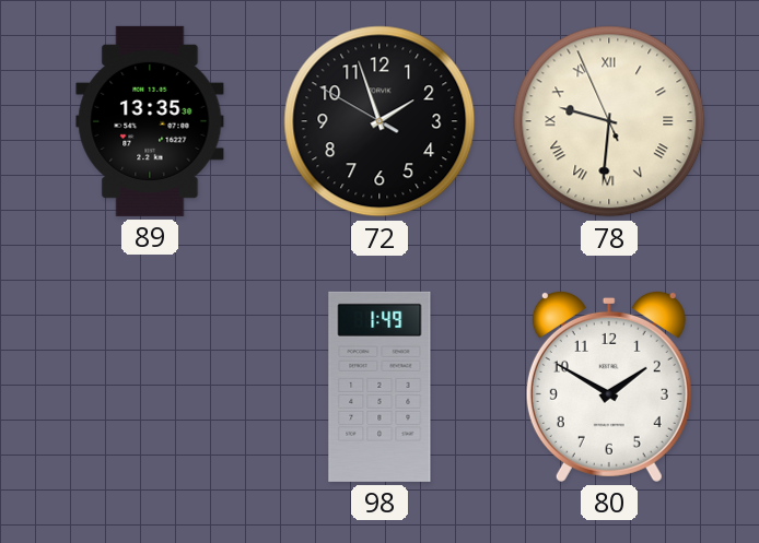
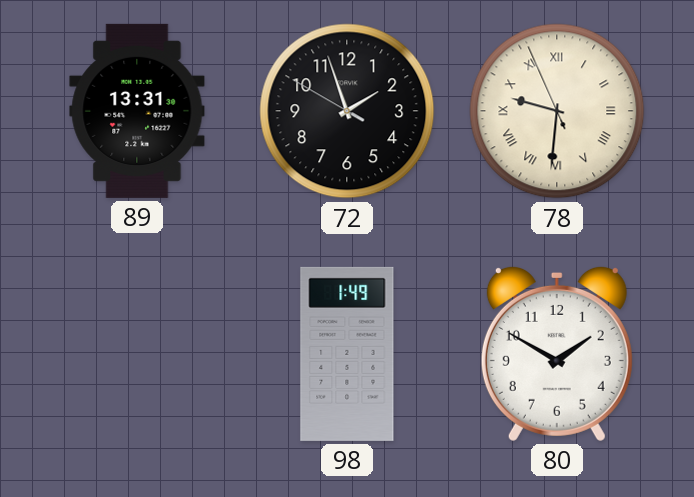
89: 13:35 -> 13:31
